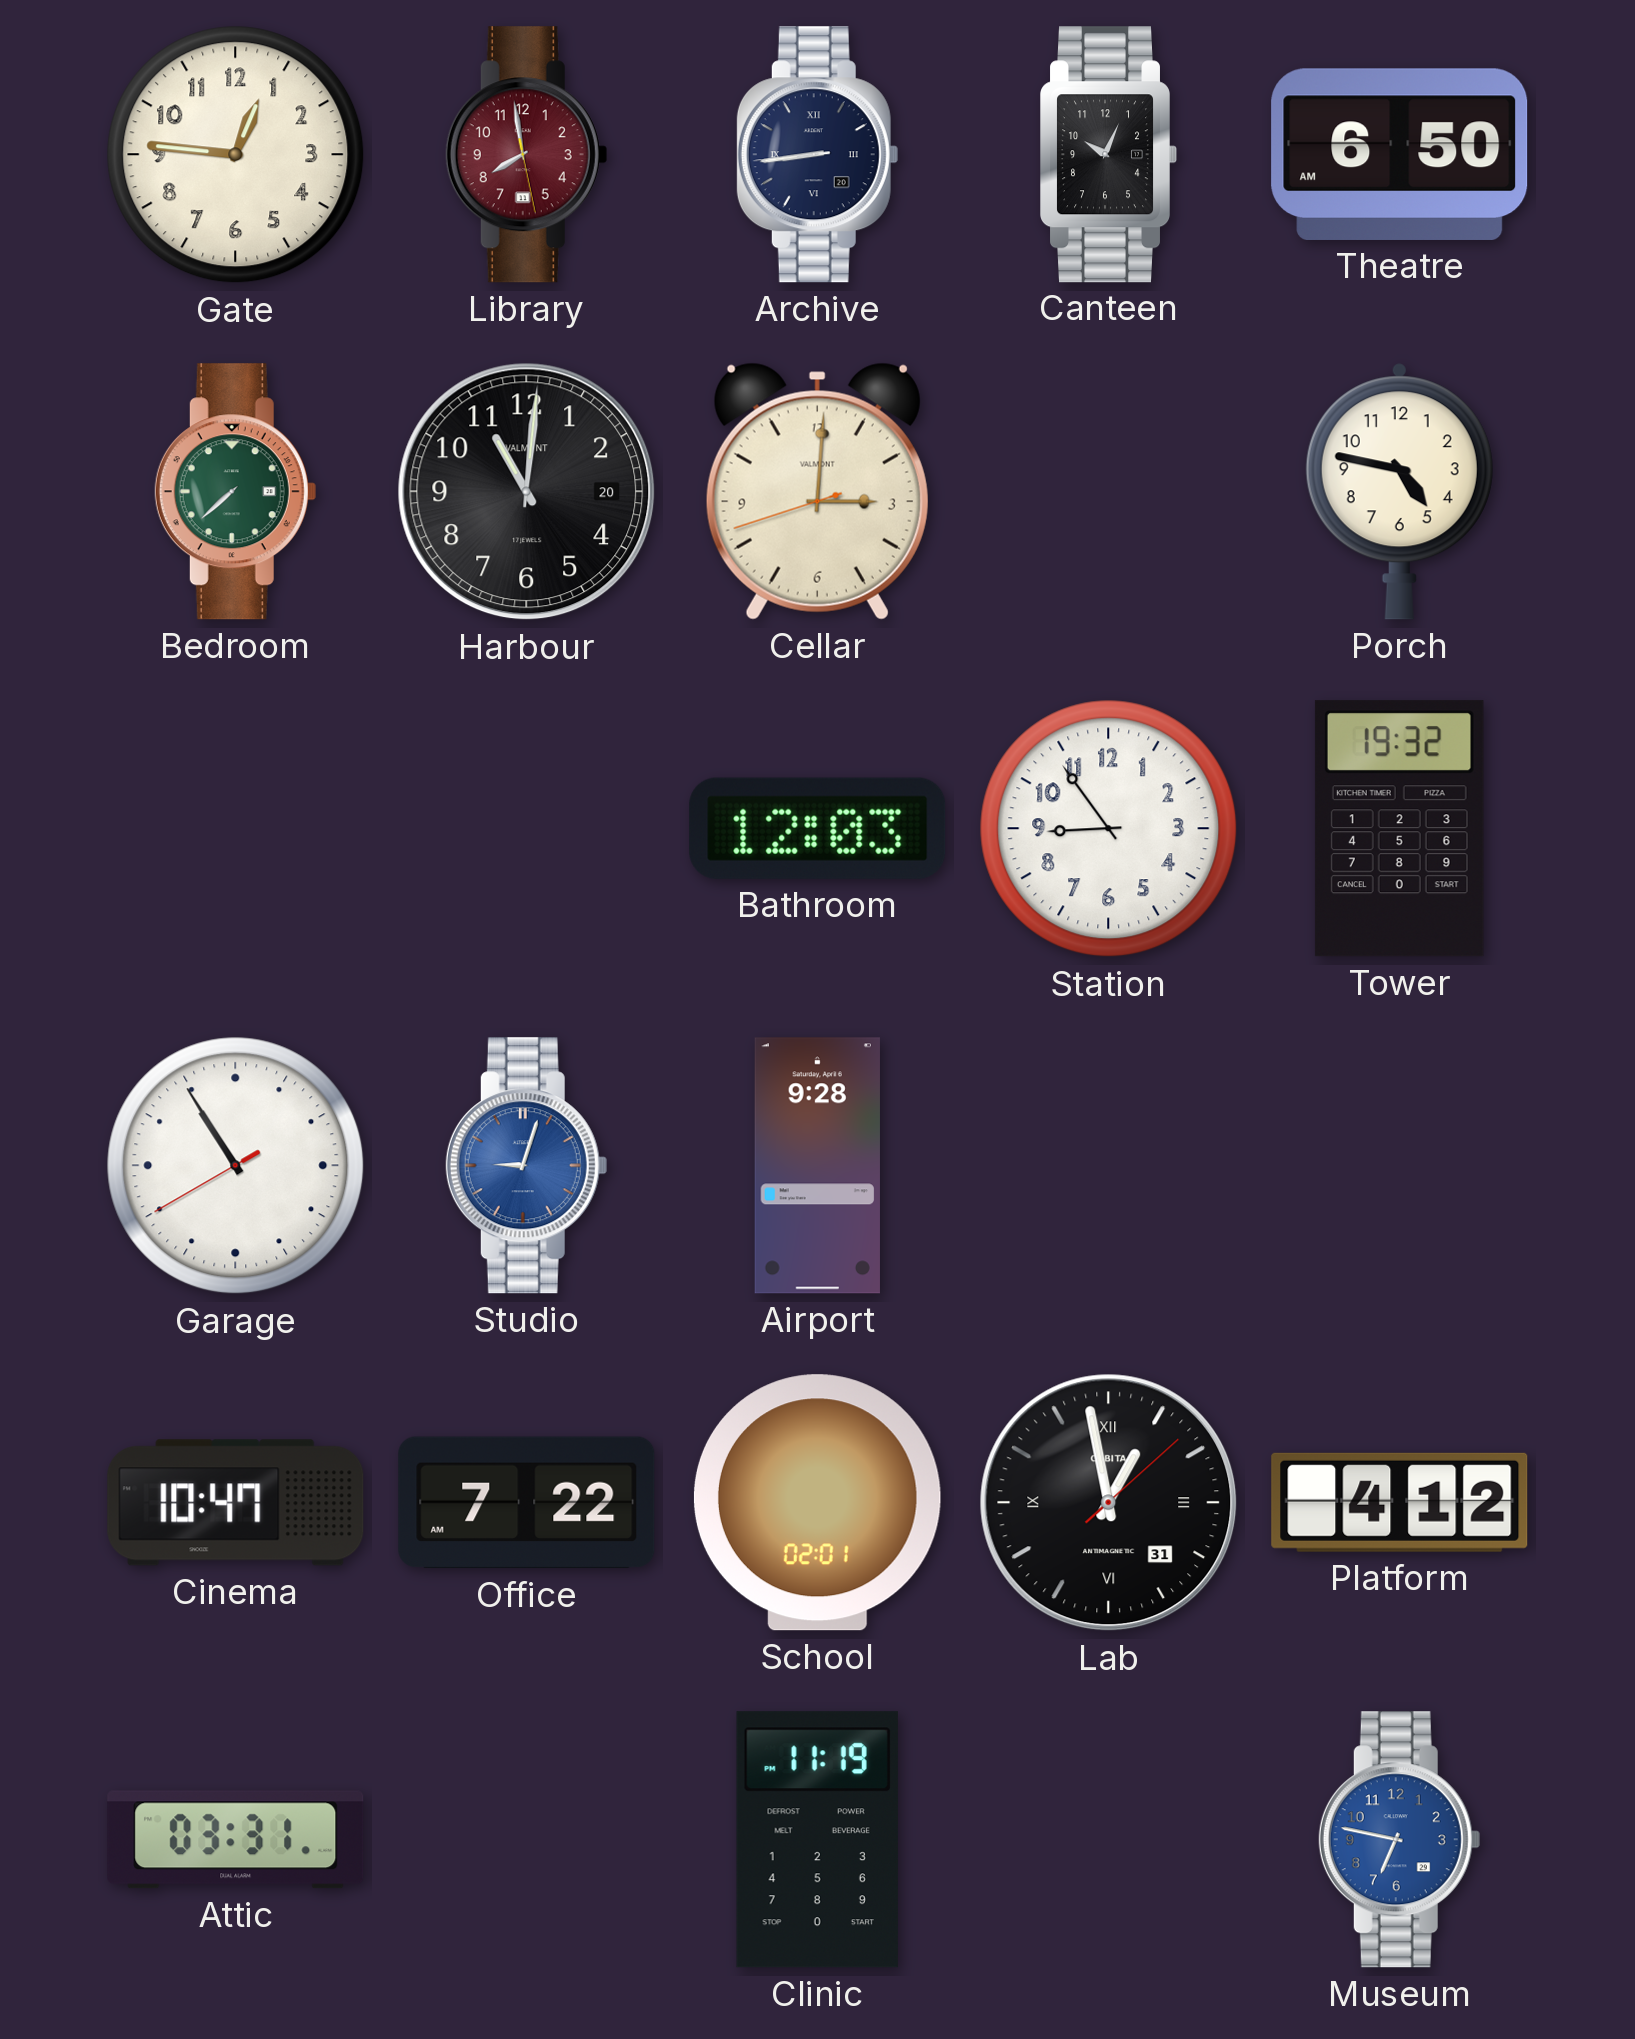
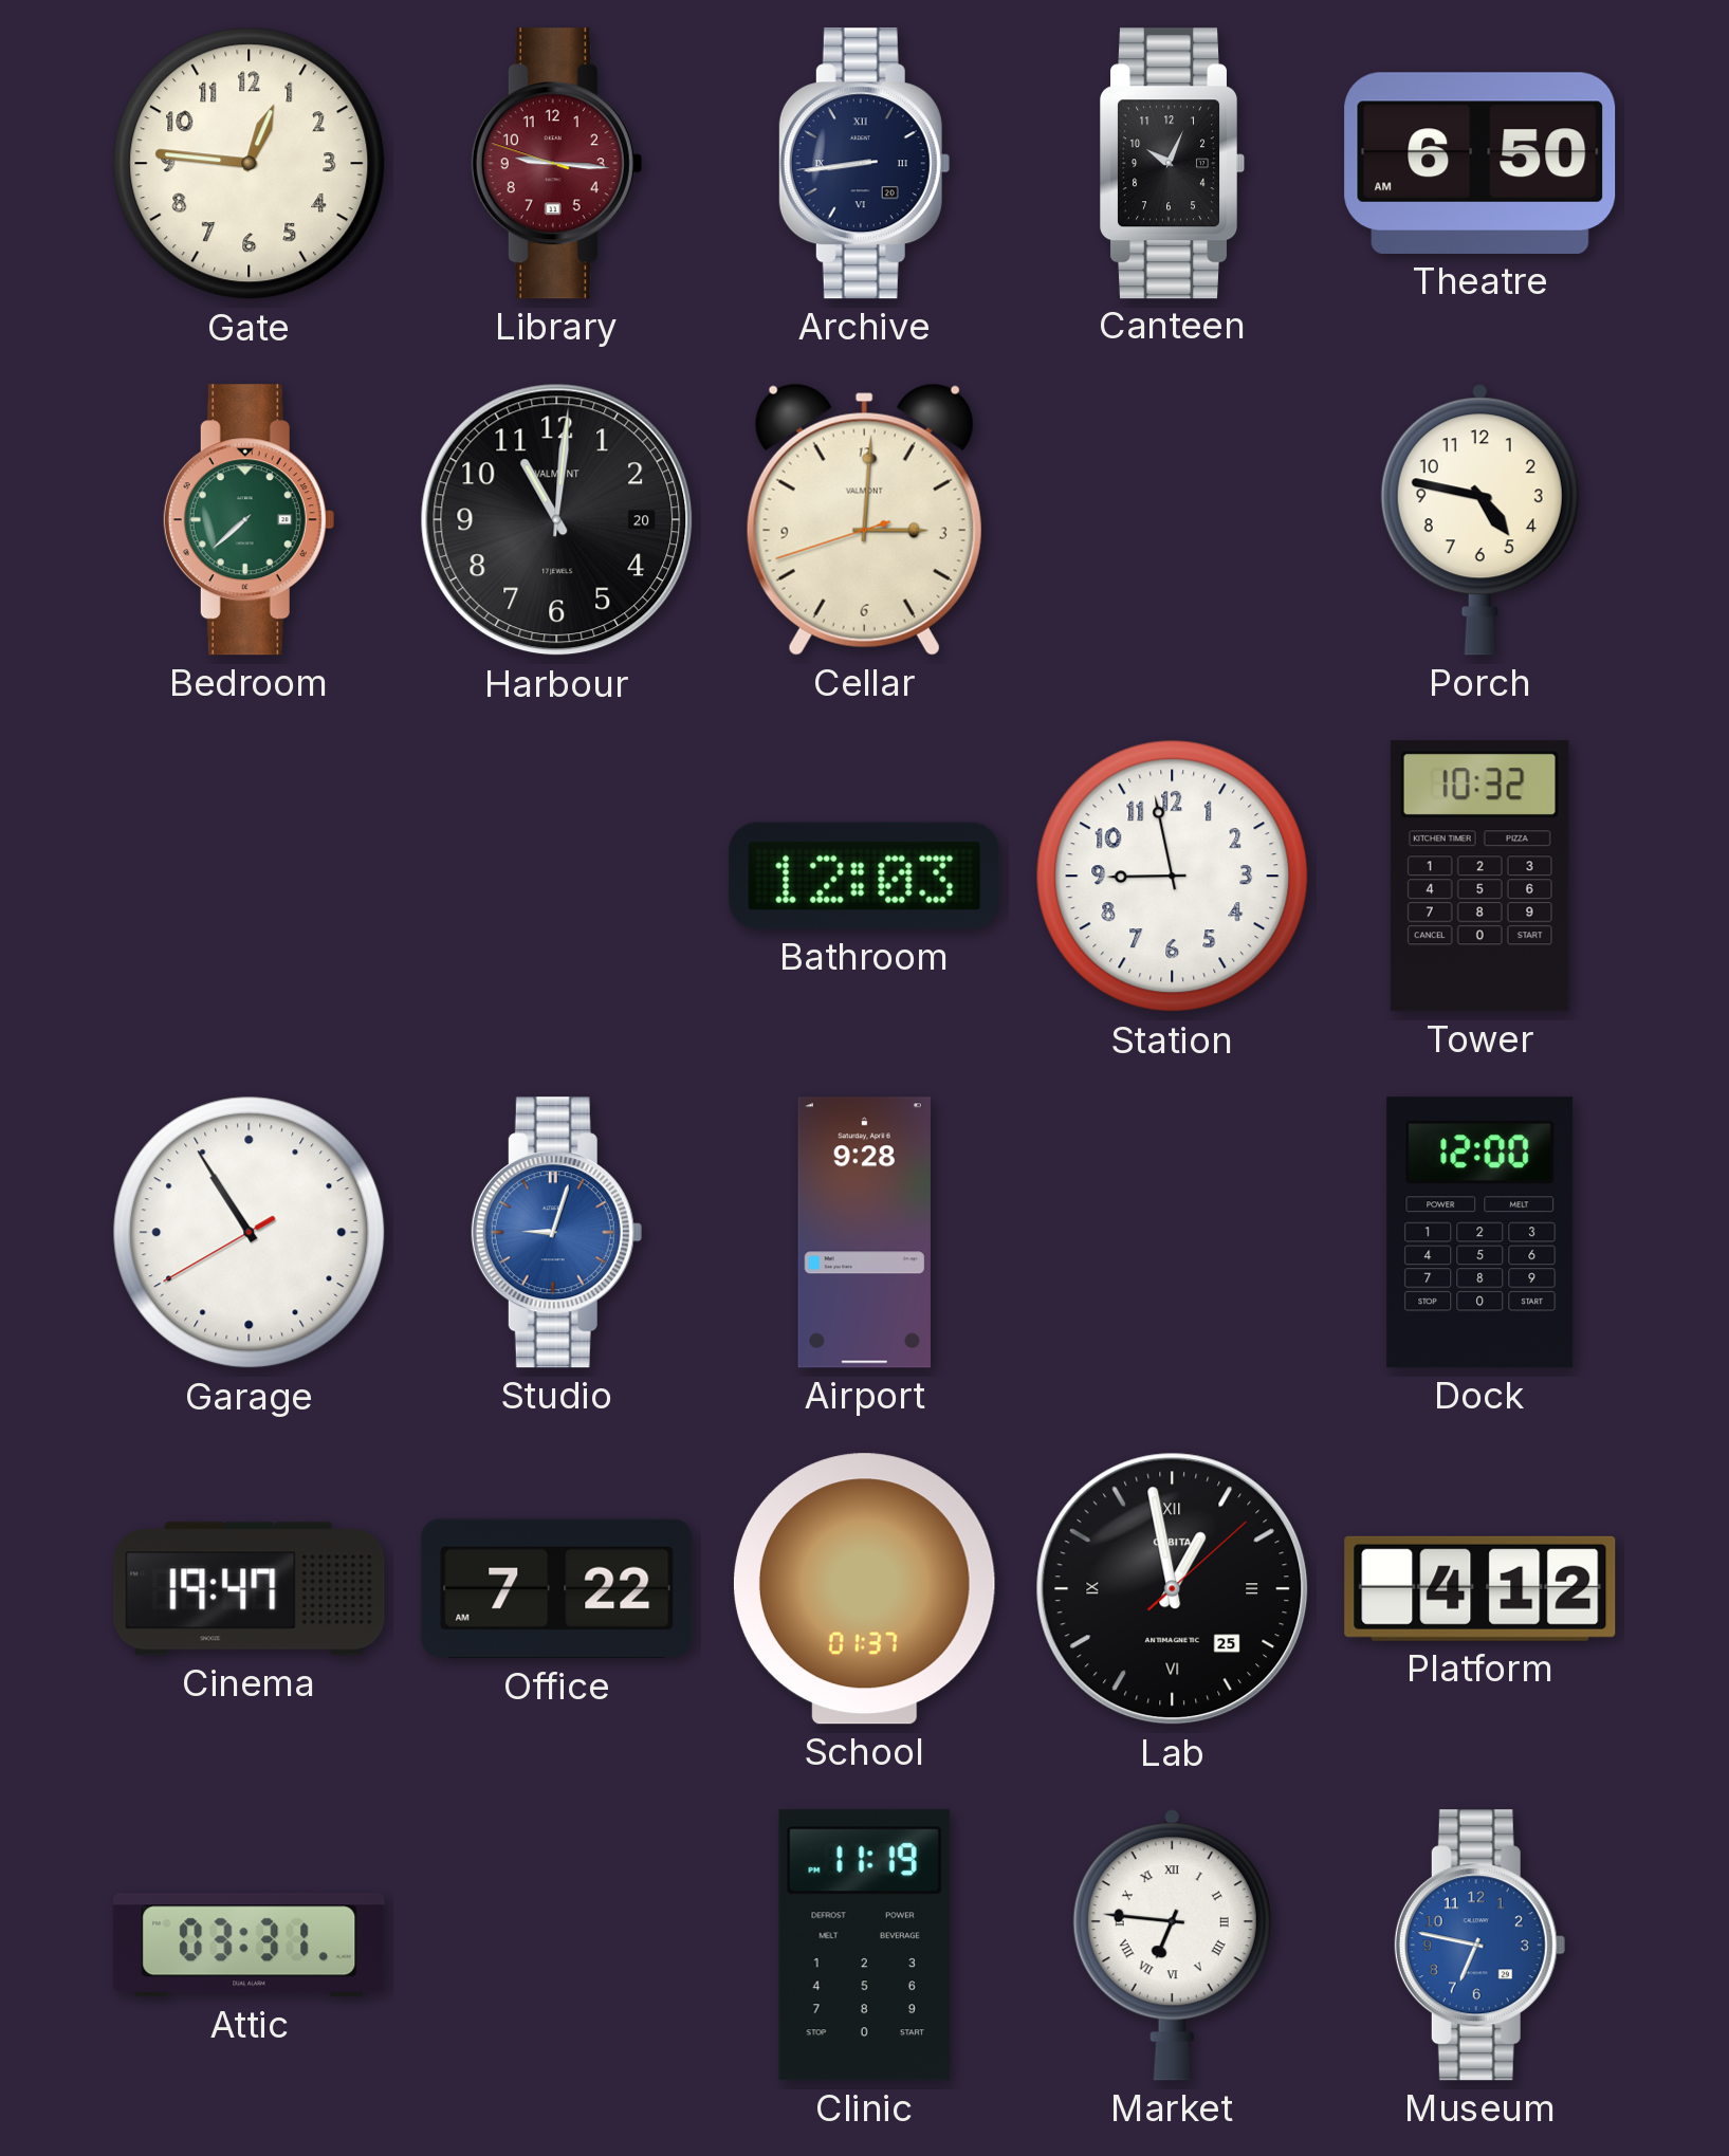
Library: 7:58 -> 9:15
Station: 8:54 -> 8:58
Tower: 19:32 -> 10:32
Dock: none -> 12:00
Cinema: 10:47 -> 19:47
School: 02:01 -> 01:37
Lab date: 31 -> 25
Market: none -> 6:46
